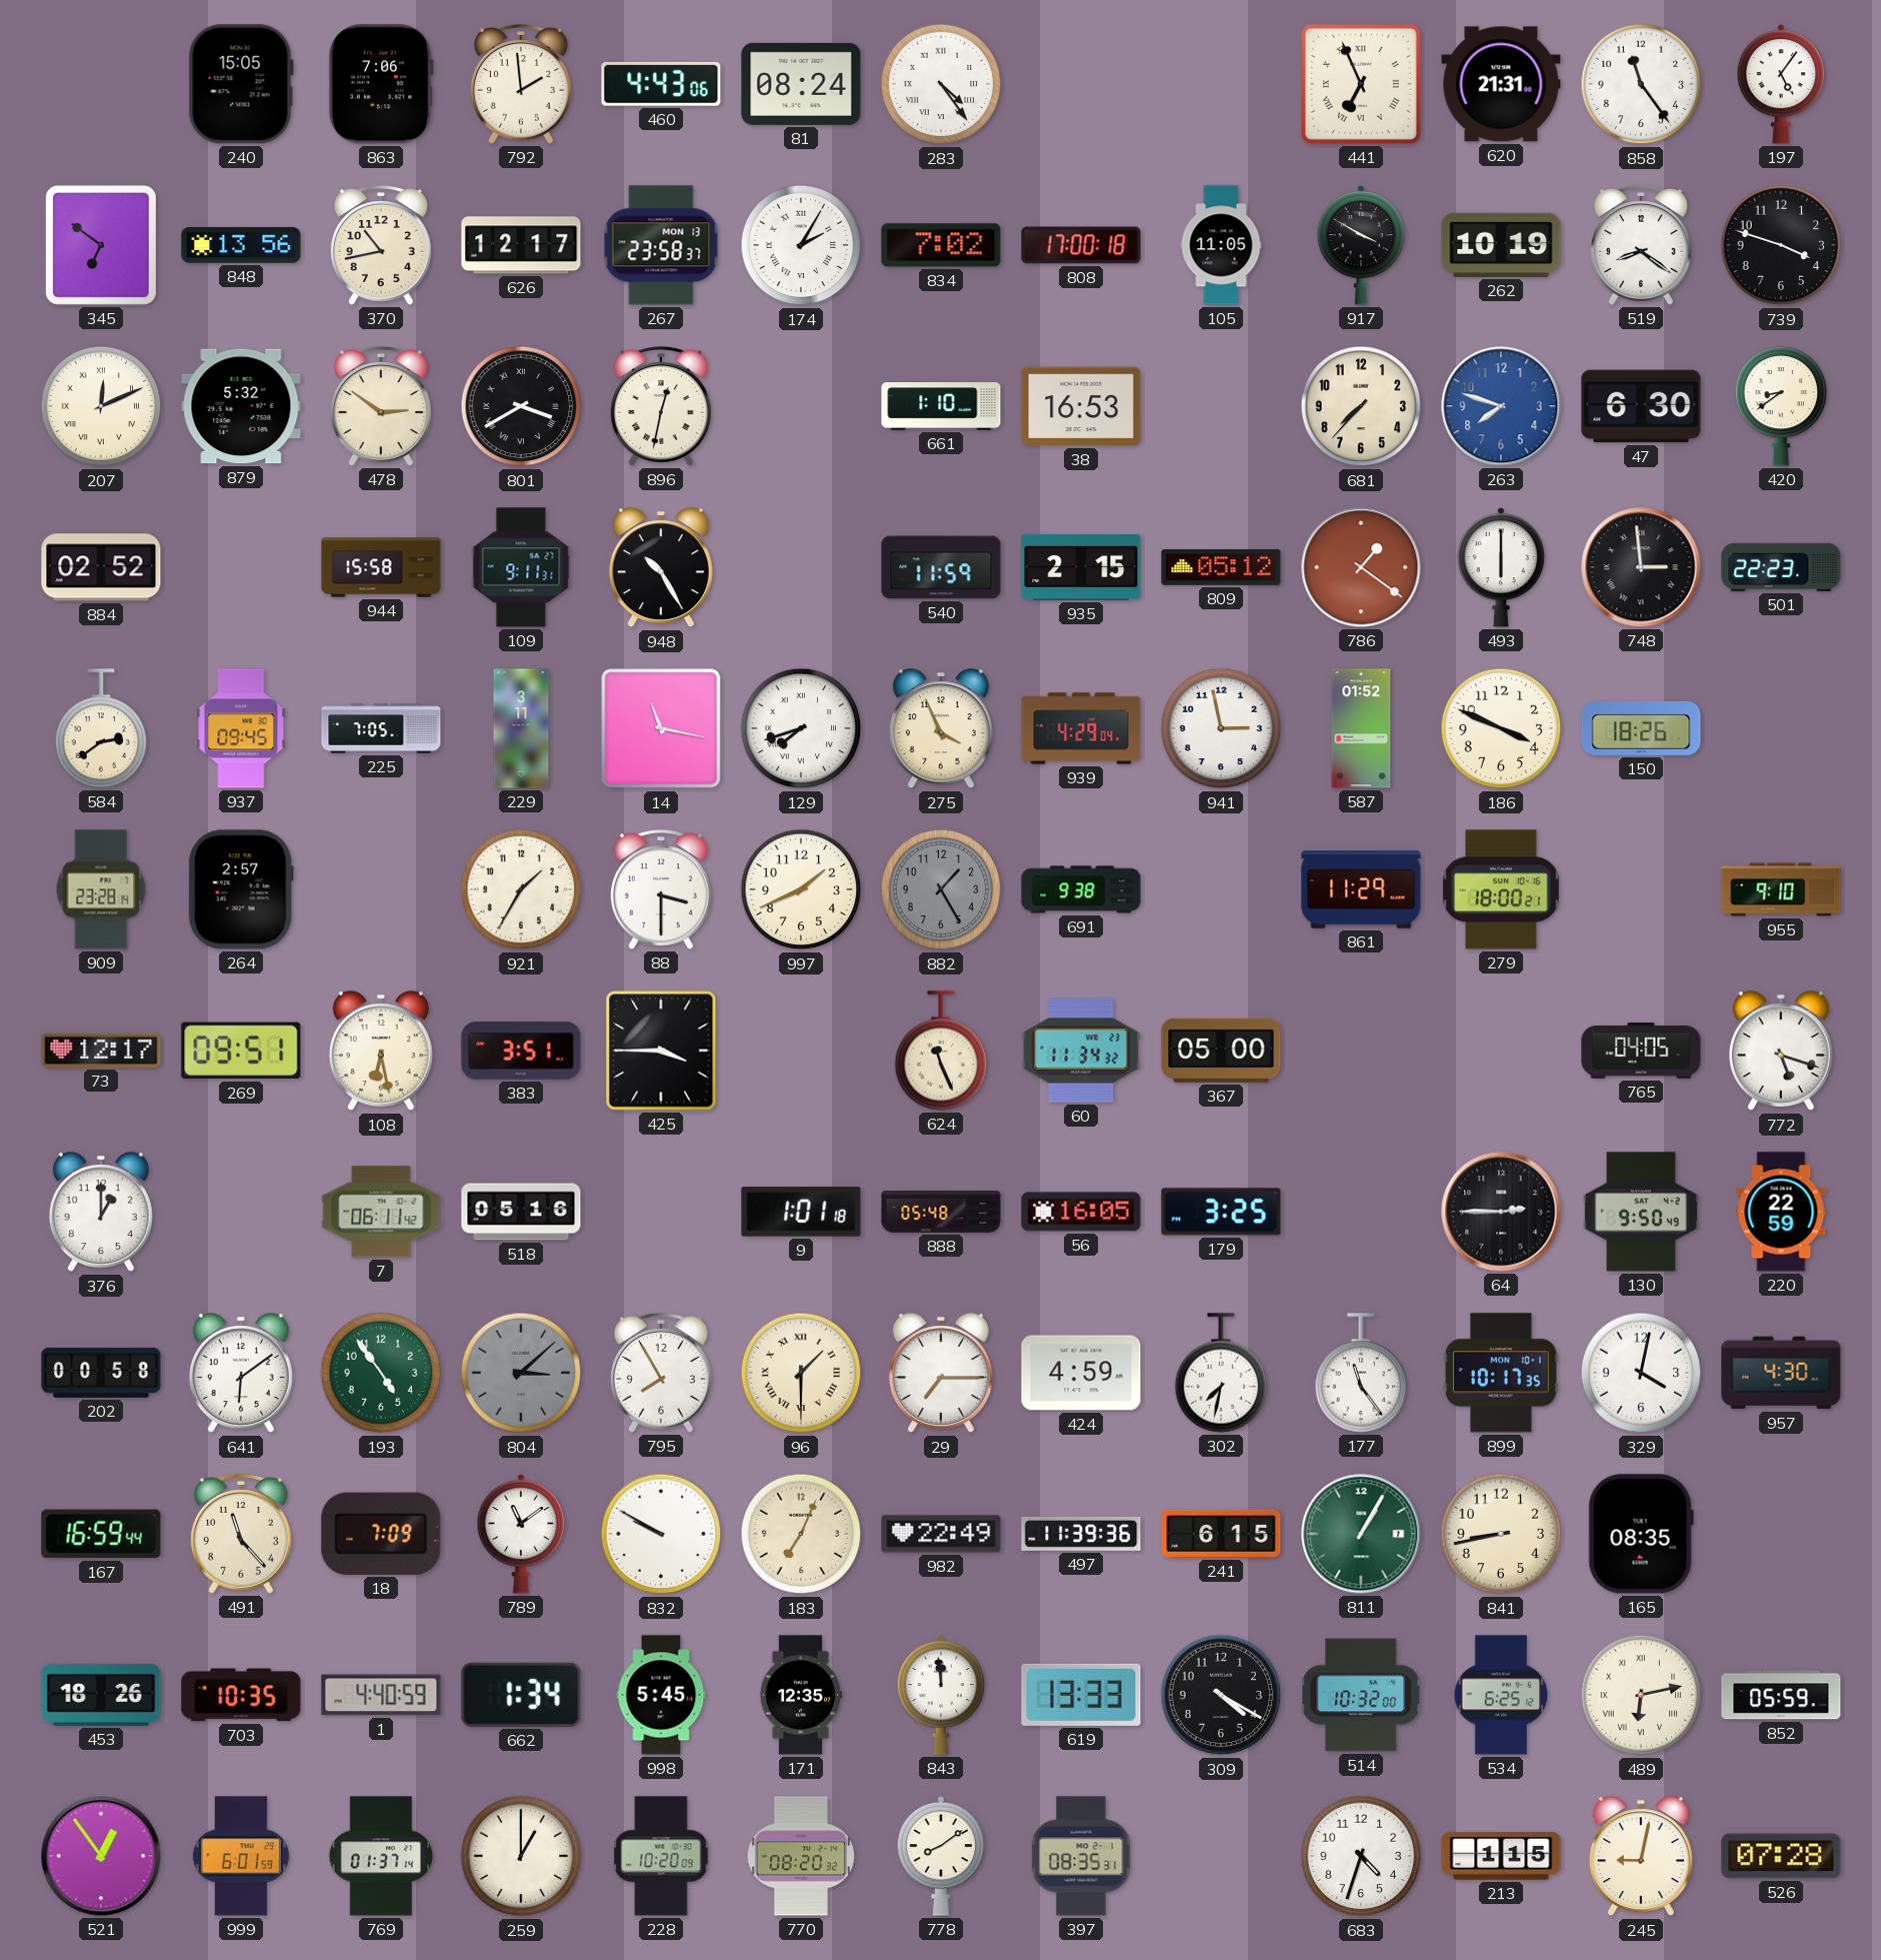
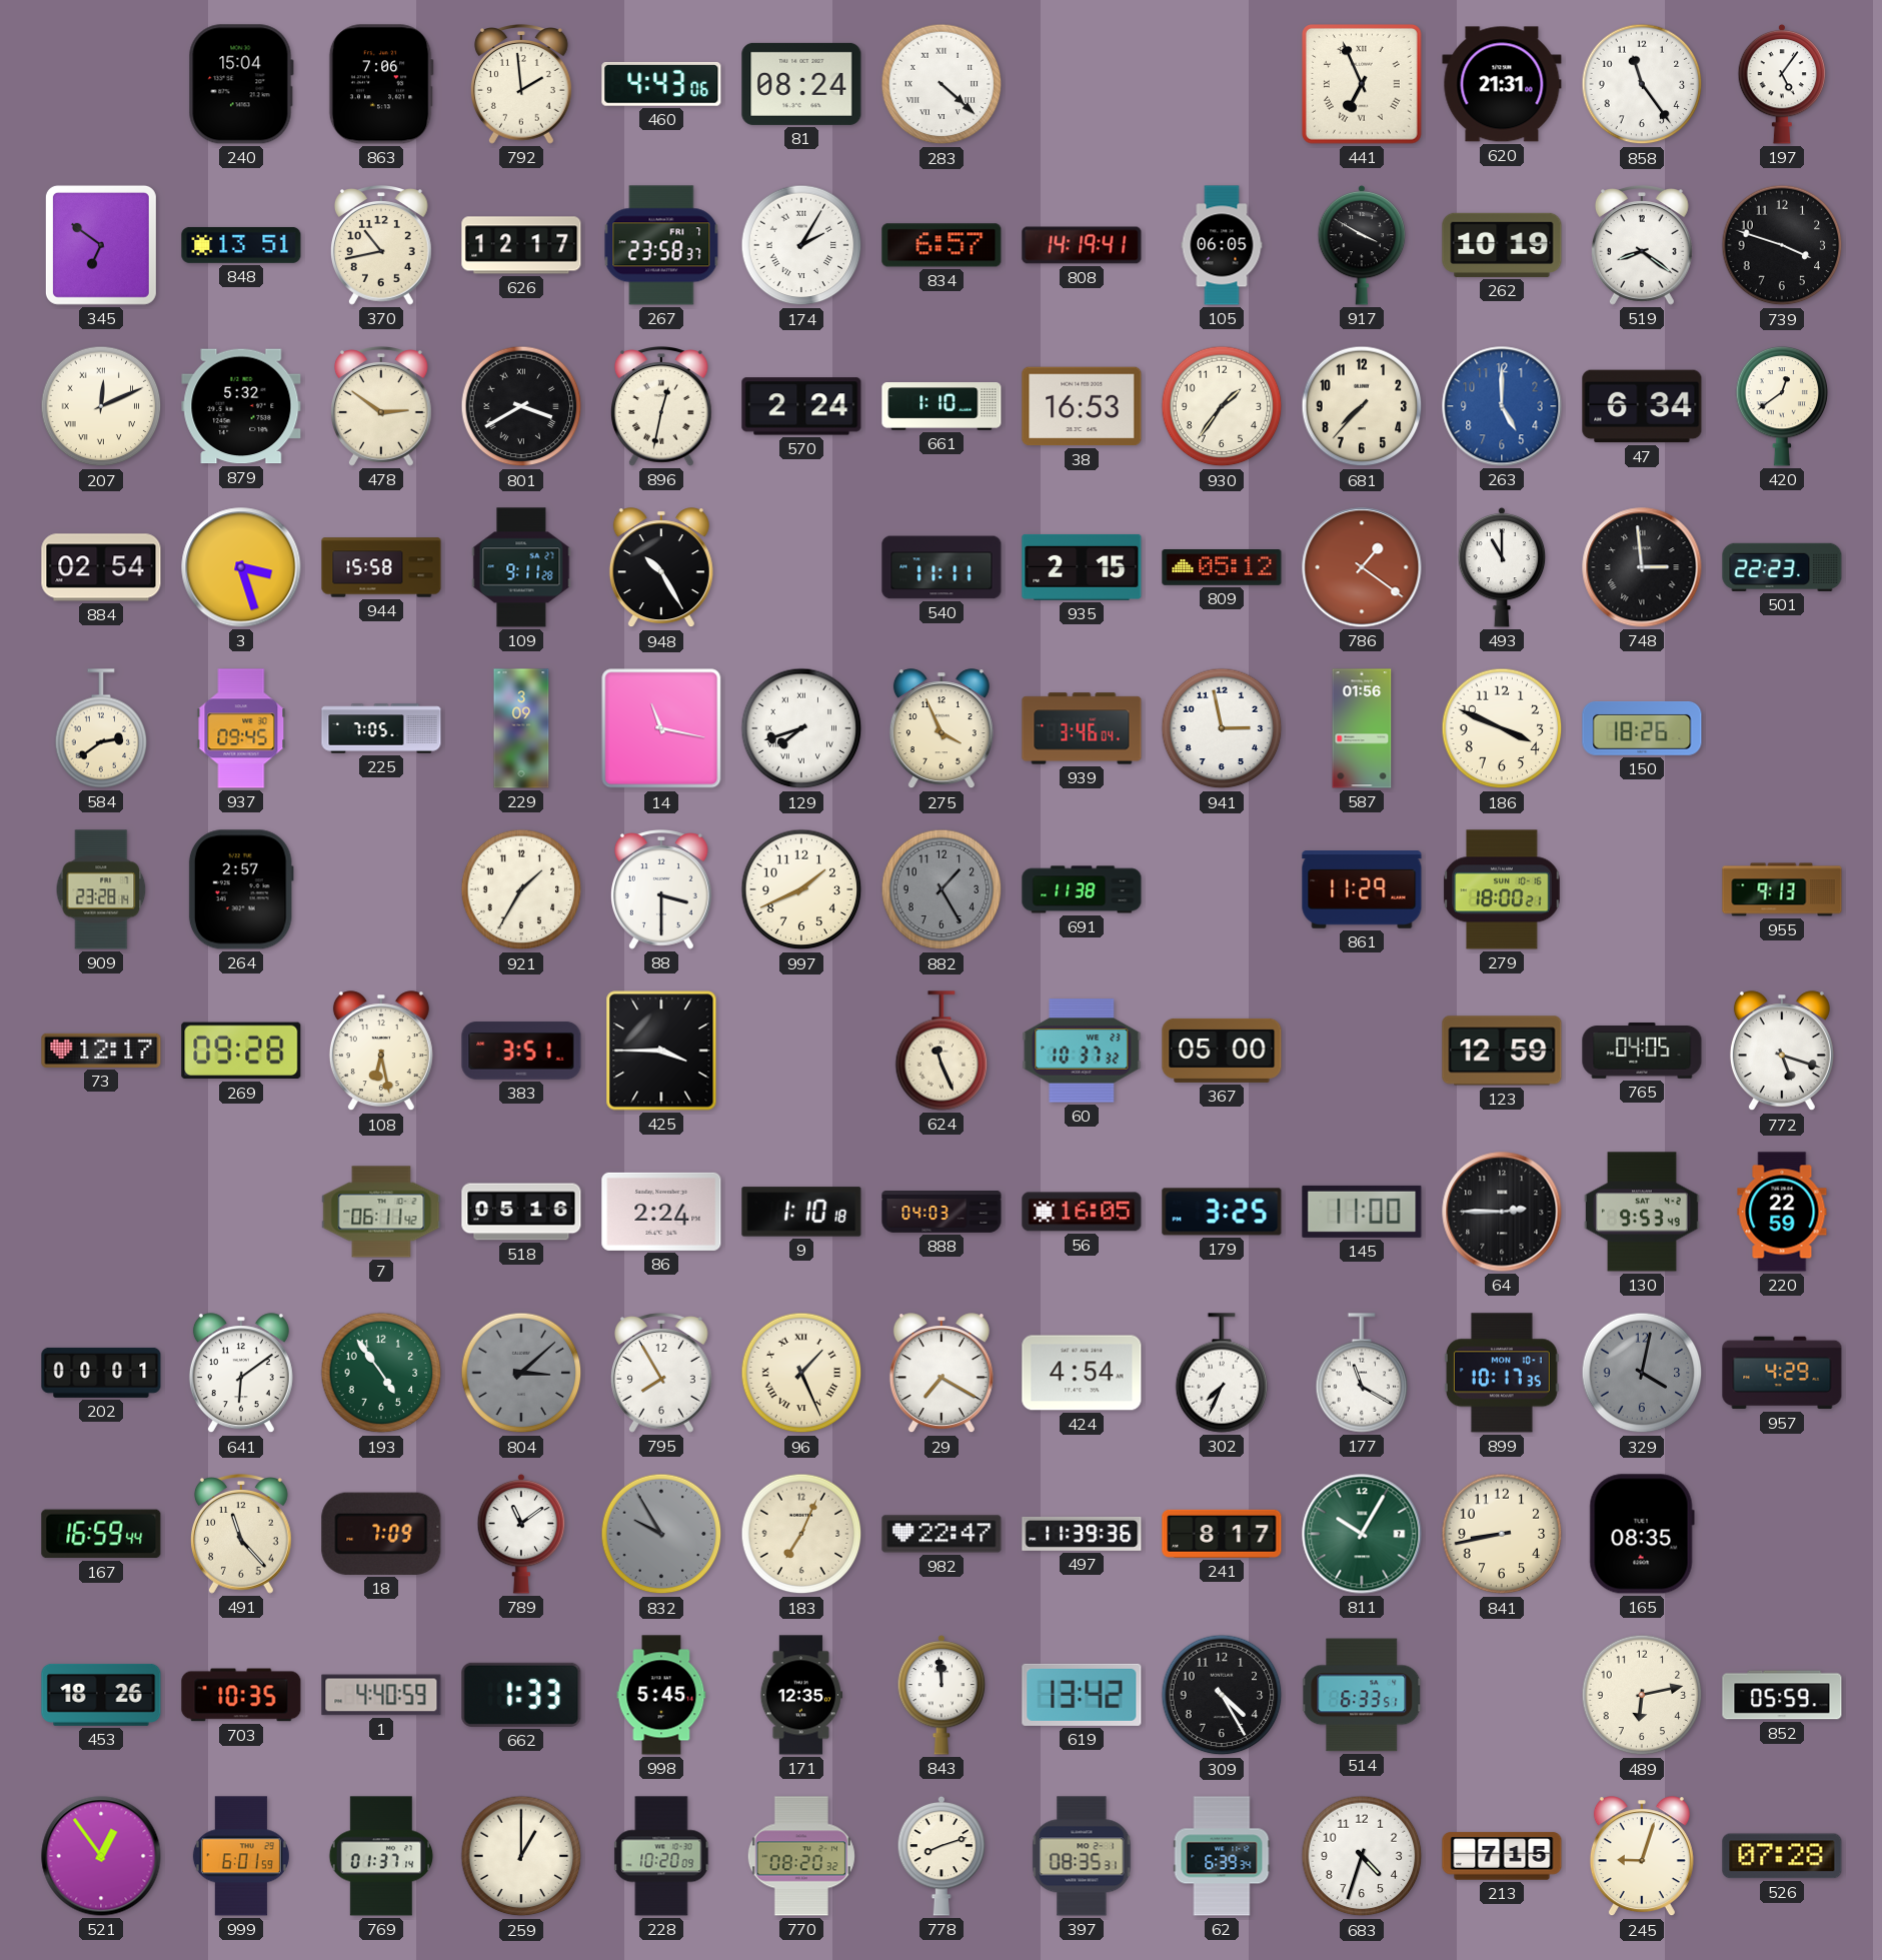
240: 15:05 -> 15:04
283: 4:24 -> 4:22
848: 13:56 -> 13:51
267 date: MON 13 -> FRI 7
834: 7:02 -> 6:57
808: 17:00 -> 14:19
105: 11:05 -> 06:05
570: none -> 2:24
930: none -> 1:36
263: 7:48 -> 5:00
47: 6:30 -> 6:34
420: 8:39 -> 12:39
884: 02:52 -> 02:54
3: none -> 3:27
109: 9:11:31 -> 9:11:28
540: 11:59 -> 11:11
493: 6:00 -> 11:00
229: 3:11 -> 3:09
939: 4:29 -> 3:46
587: 01:52 -> 01:56
691: 9:38 -> 11:38
955: 9:10 -> 9:13
269: 09:51 -> 09:28
60: 11:34 -> 10:37
123: none -> 12:59
376: 1:00 -> none
86: none -> 2:24
9: 1:01 -> 1:10
888: 05:48 -> 04:03
145: none -> 11:00
130: 9:50 -> 9:53
202: 00:58 -> 00:01
96: 1:30 -> 1:26
29: 7:15 -> 7:20
424: 4:59 -> 4:54
302: 7:32 -> 7:34
177: 11:24 -> 11:20
329 dial: white -> grey
957: 4:30 -> 4:29
832: 9:50 -> 9:55
832 dial: white -> grey
982: 22:49 -> 22:47
241: 6:15 -> 8:17
811: 1:05 -> 10:05
662: 1:34 -> 1:33
619: 13:33 -> 13:42
309: 4:20 -> 4:25
514: 10:32 -> 6:33
534: 6:25 -> none
489 numerals: Roman -> Arabic
778: 8:09 -> 8:12
62: none -> 6:39
213: 1:15 -> 7:15
245: 9:02 -> 9:03
